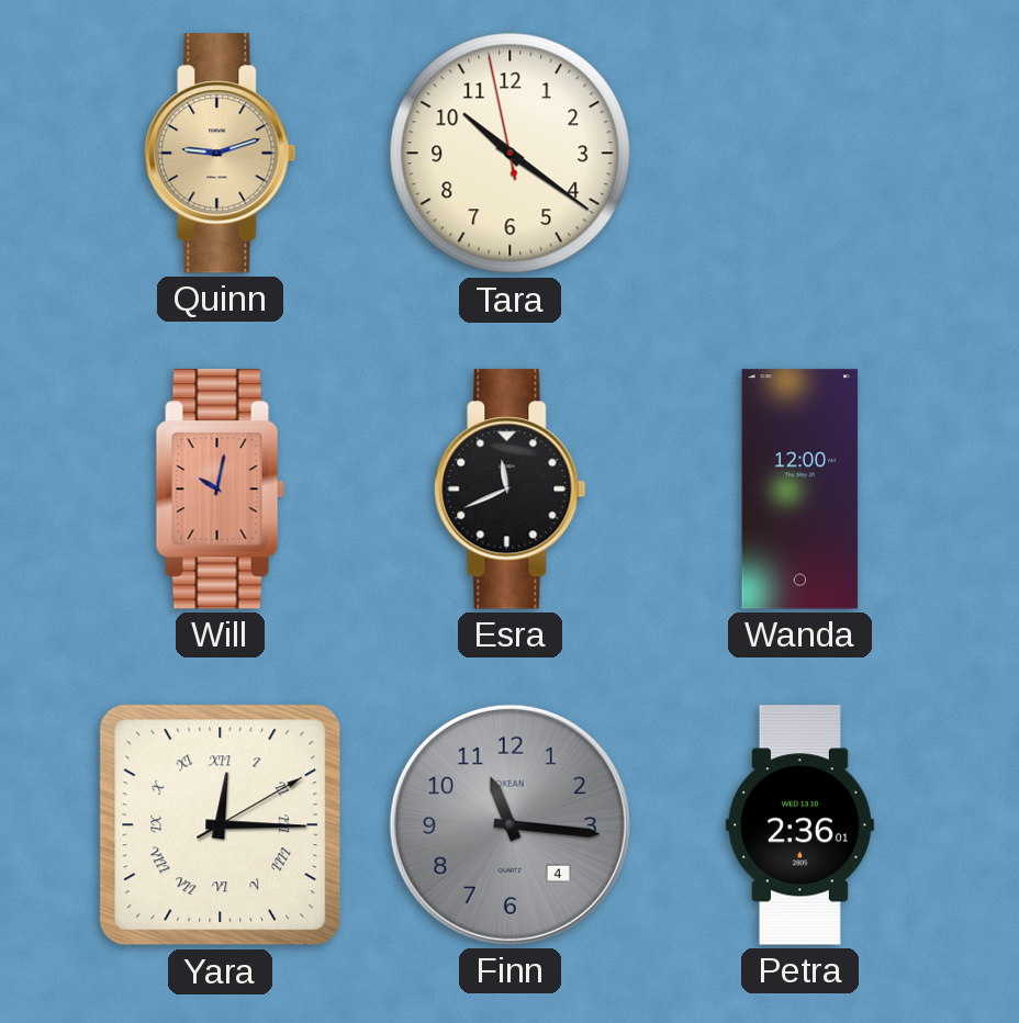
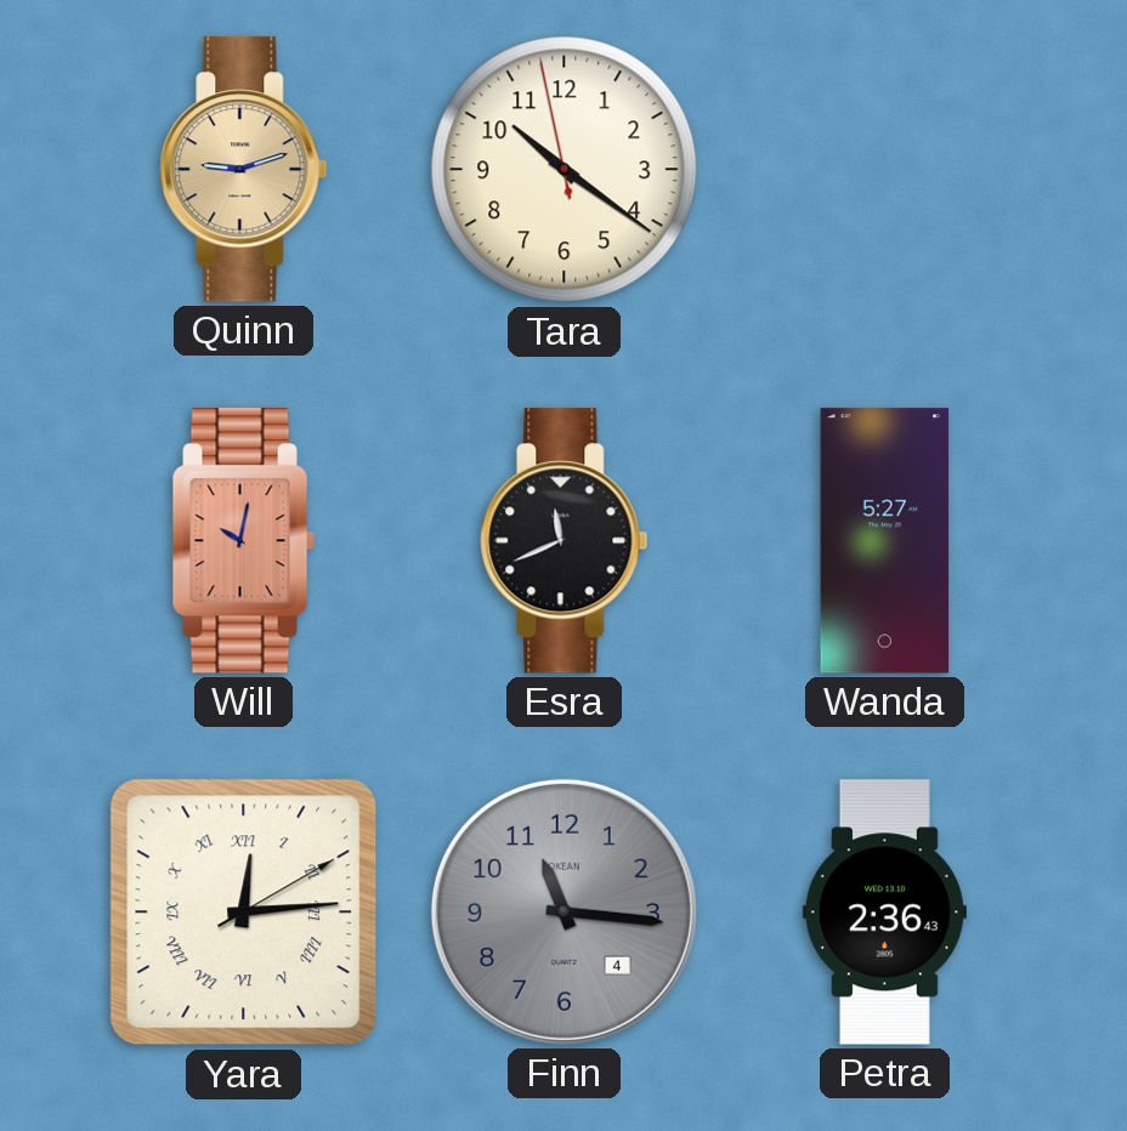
Wanda: 12:00 -> 5:27
Yara: 12:15 -> 12:14
Petra: 2:36:01 -> 2:36:43
